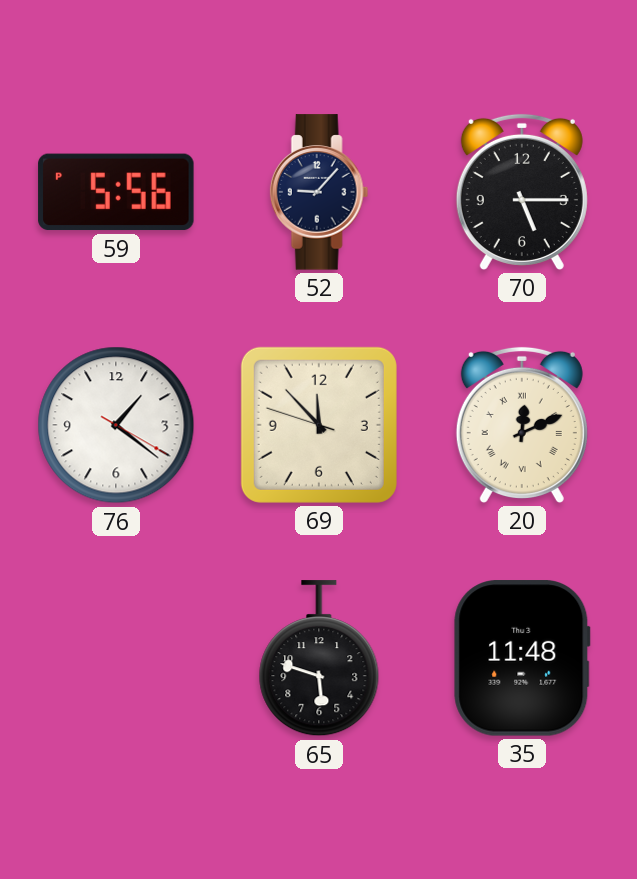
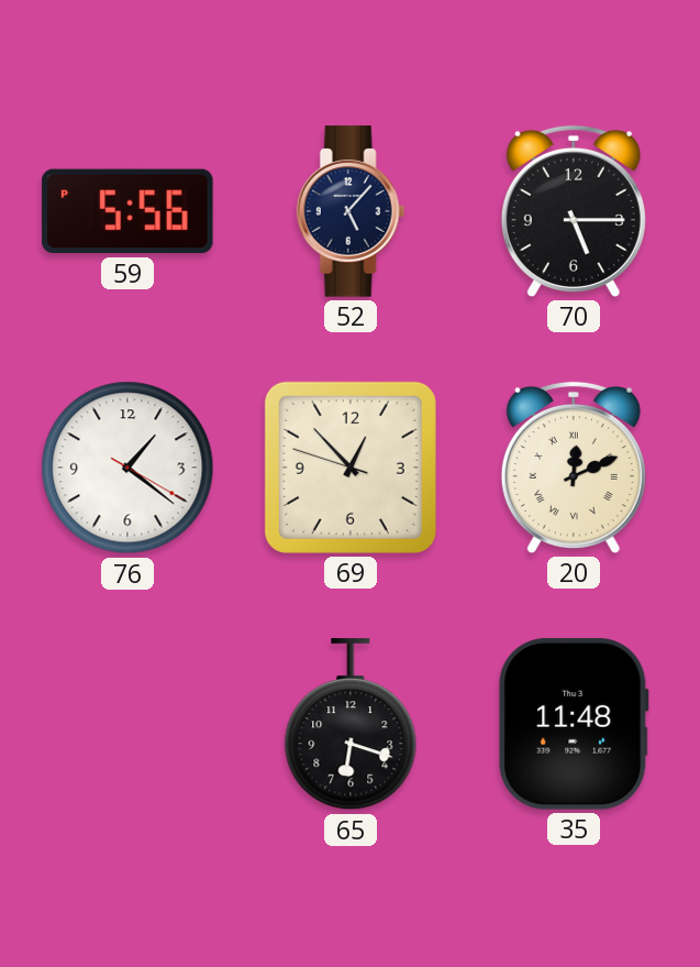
52: 9:07 -> 5:07
69: 11:52 -> 12:52
65: 5:48 -> 6:18
